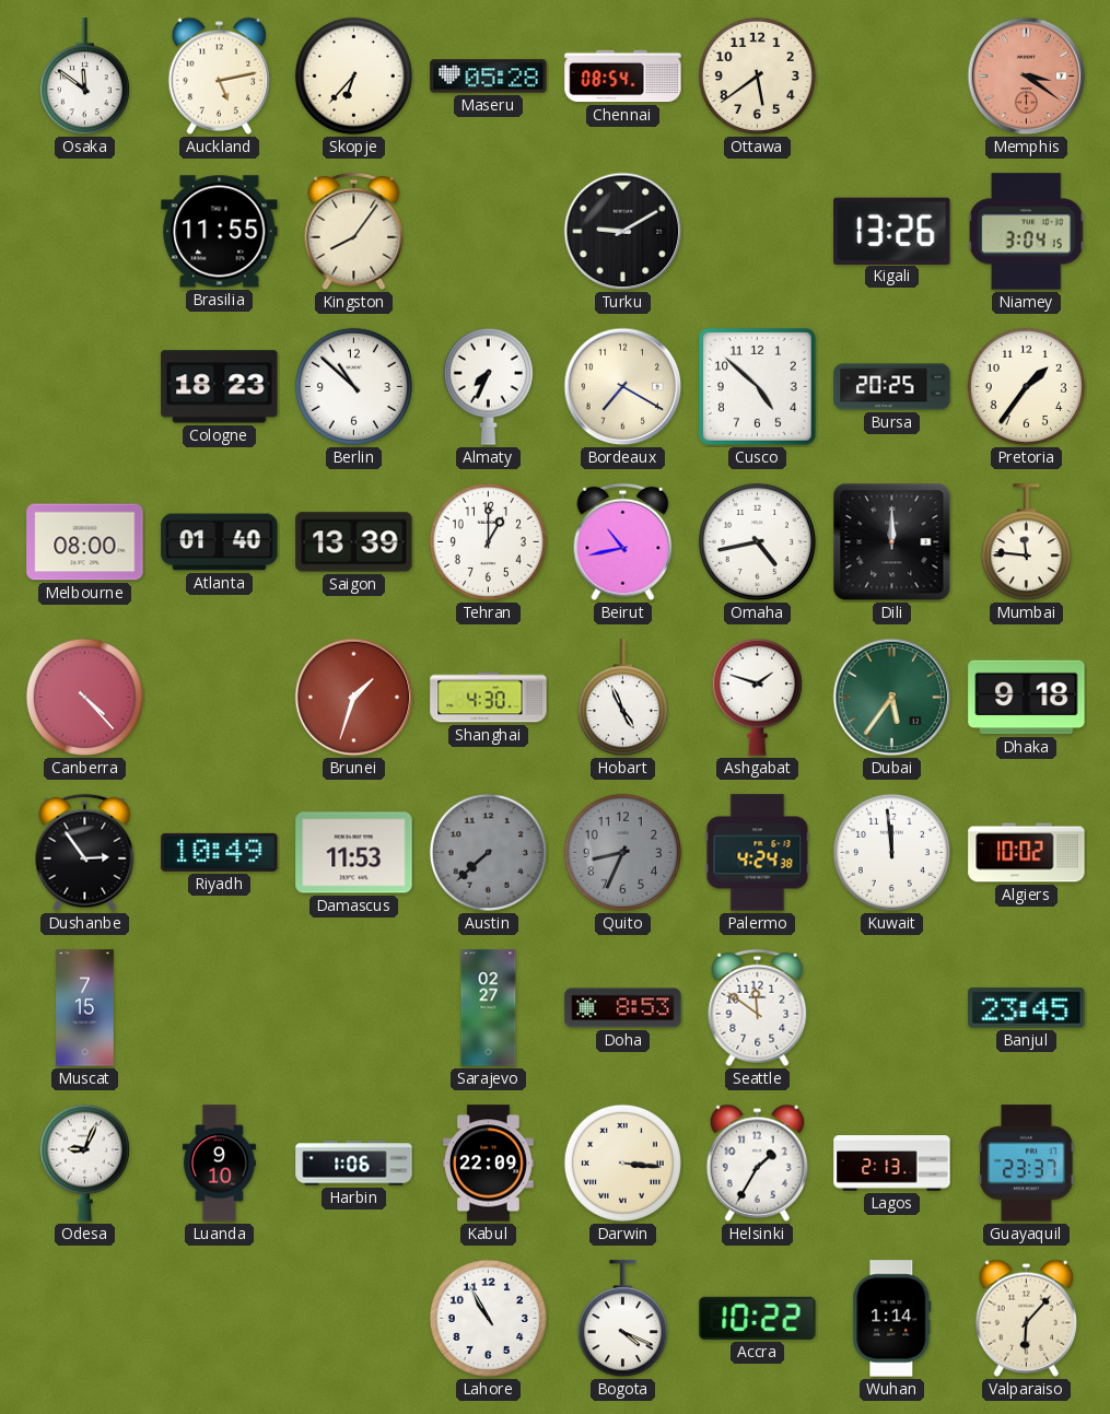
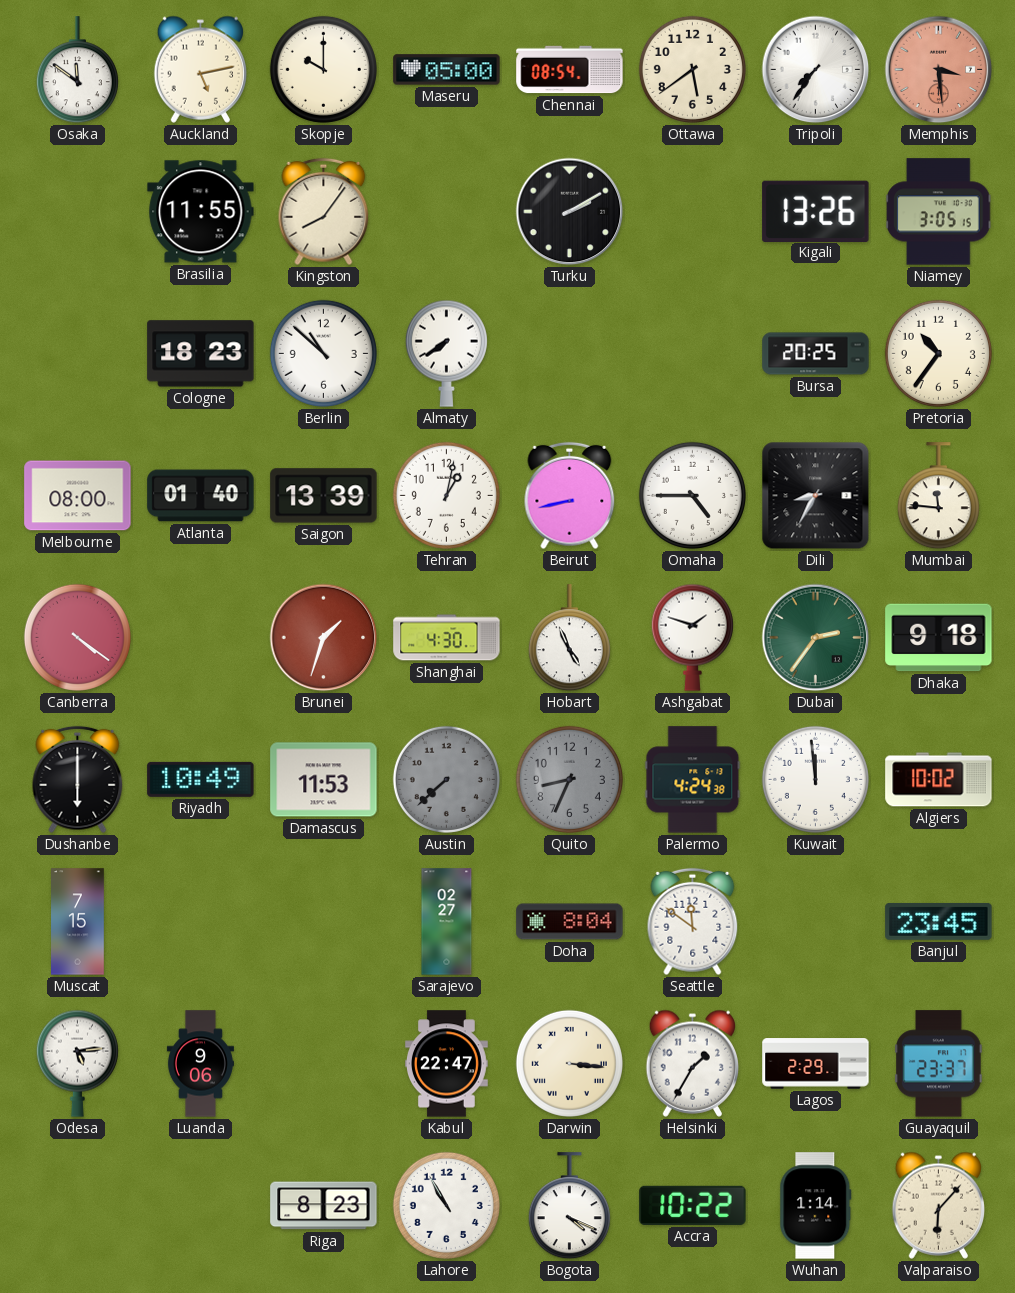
Skopje: 6:37 -> 10:00
Maseru: 05:28 -> 05:00
Tripoli: none -> 7:36
Memphis: 3:21 -> 3:29
Turku: 9:10 -> 2:10
Niamey: 3:04 -> 3:05
Almaty: 7:34 -> 7:39
Bordeaux: 7:20 -> none
Cusco: 4:52 -> none
Pretoria: 1:36 -> 10:36
Tehran: 1:00 -> 1:02
Beirut: 10:43 -> 8:43
Omaha: 4:43 -> 4:45
Dili: 12:00 -> 8:35
Canberra: 4:23 -> 4:21
Dubai: 5:36 -> 2:36
Dushanbe: 2:54 -> 6:00
Doha: 8:53 -> 8:04
Odesa: 9:04 -> 5:14
Luanda: 9:10 -> 9:06
Harbin: 1:06 -> none
Kabul: 22:09 -> 22:47
Lagos: 2:13 -> 2:29
Riga: none -> 8:23
